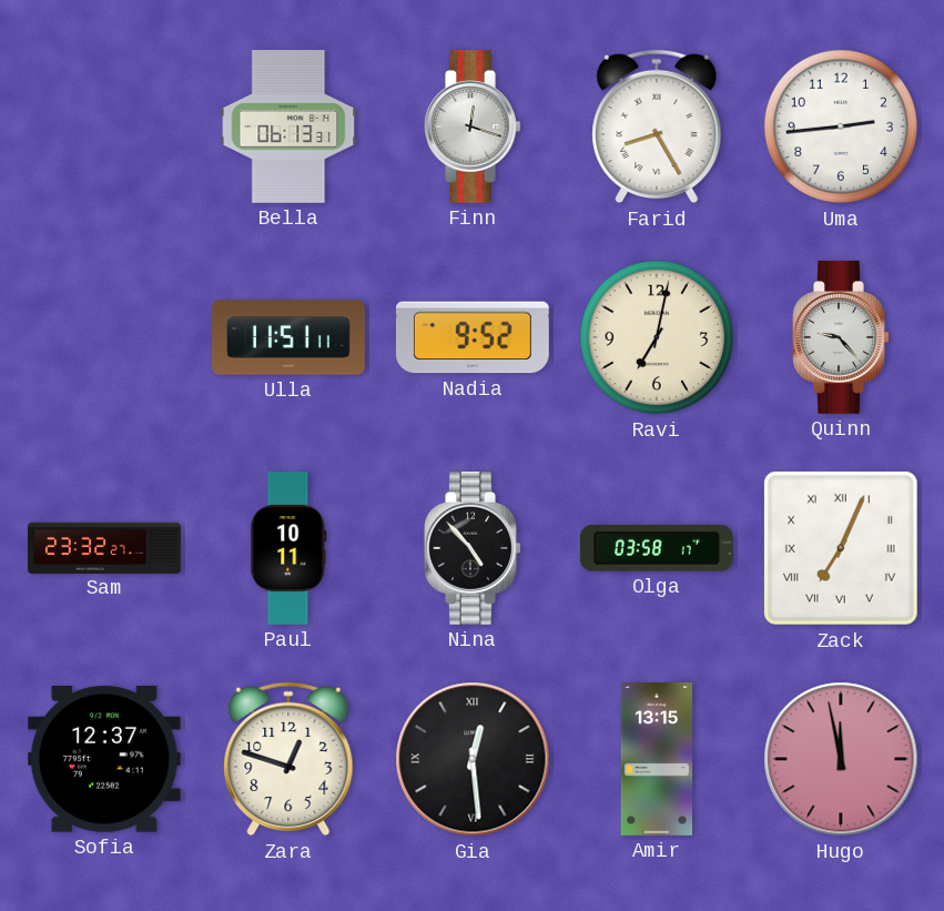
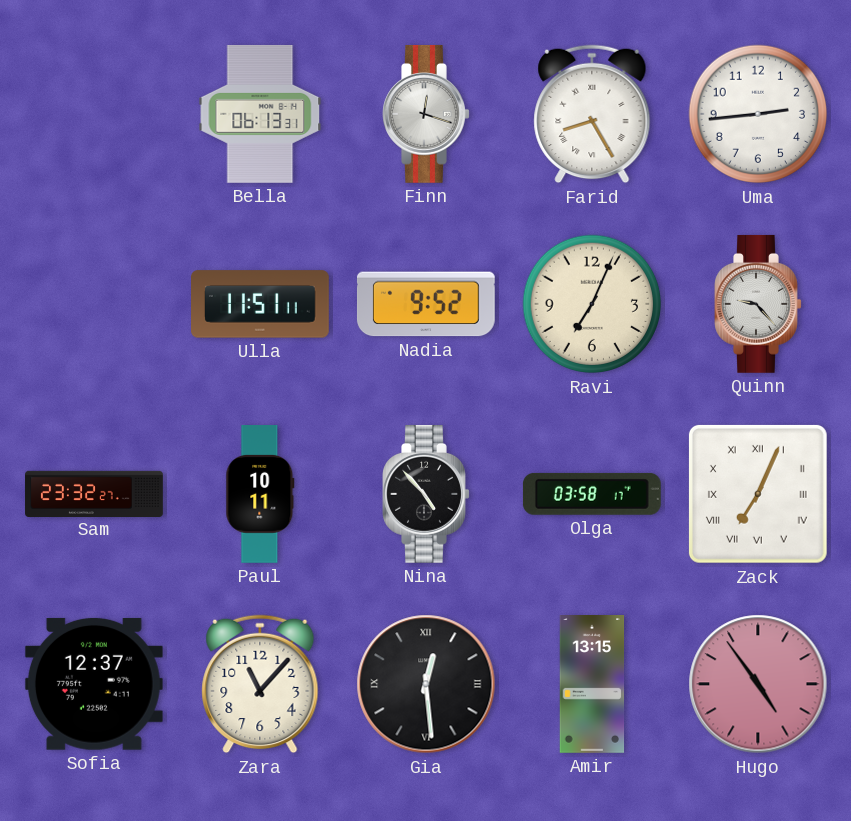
Ravi: 7:02 -> 7:04
Zara: 12:48 -> 11:07
Hugo: 11:58 -> 4:54
